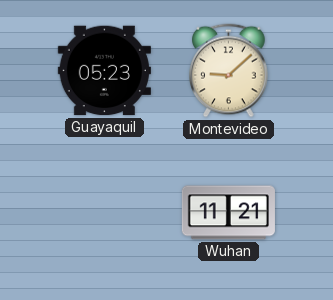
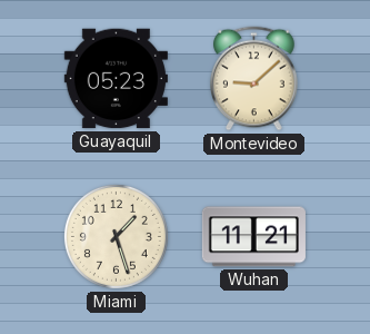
Miami: none -> 1:27
